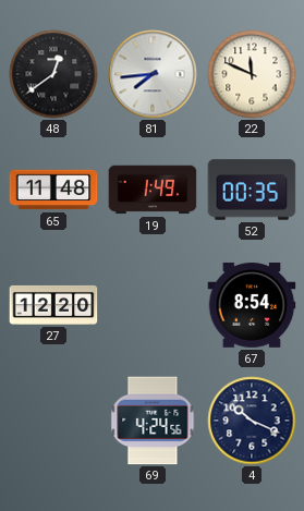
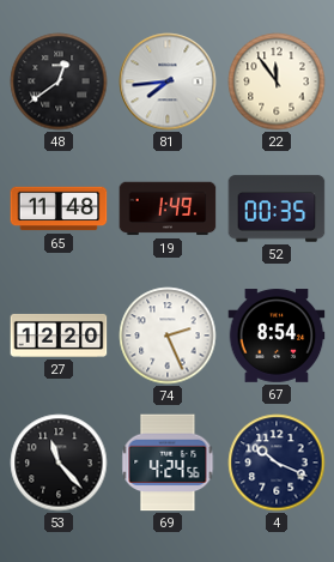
22: 11:49 -> 11:54
74: none -> 2:26
53: none -> 11:23
